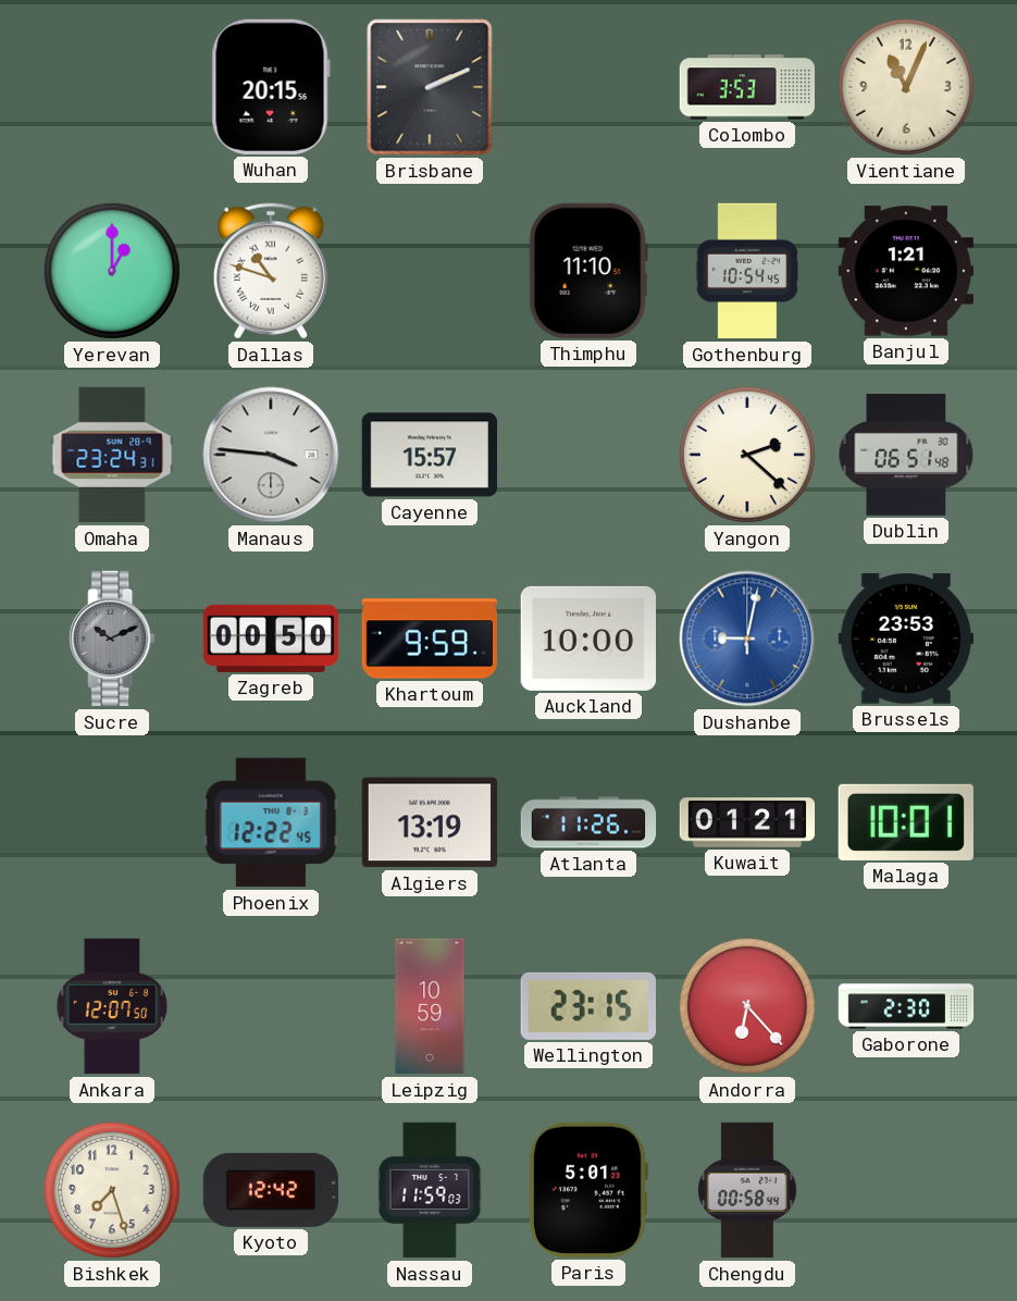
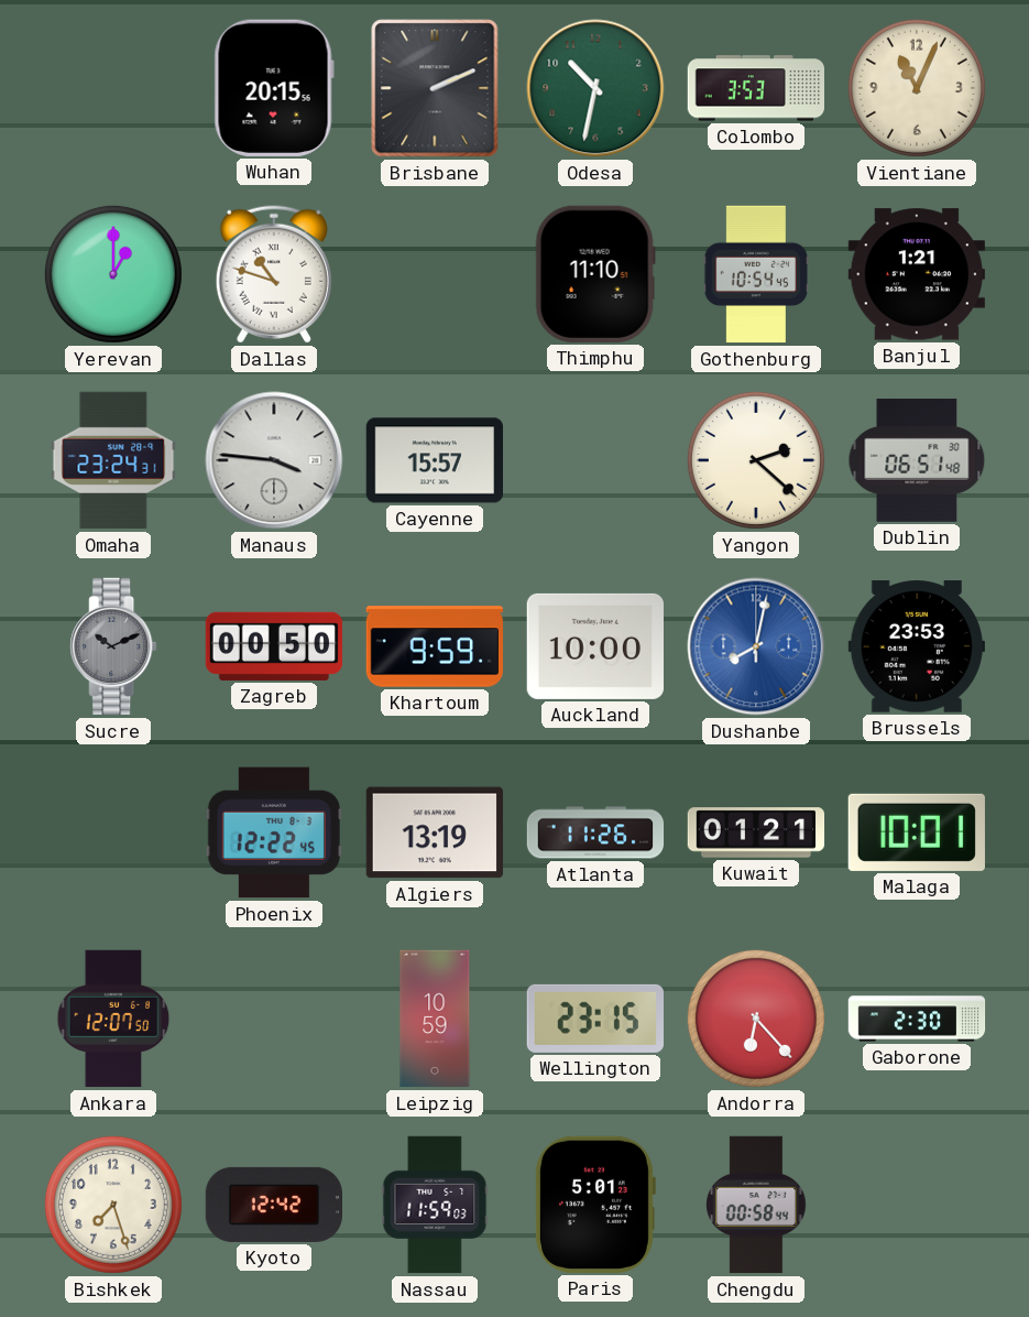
Odesa: none -> 10:32
Dushanbe: 9:02 -> 8:02
